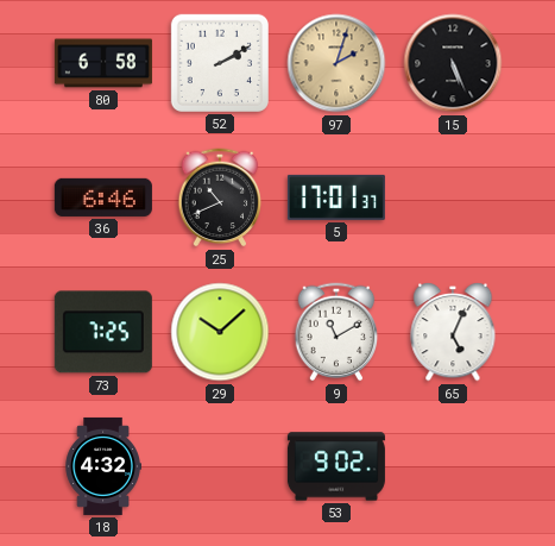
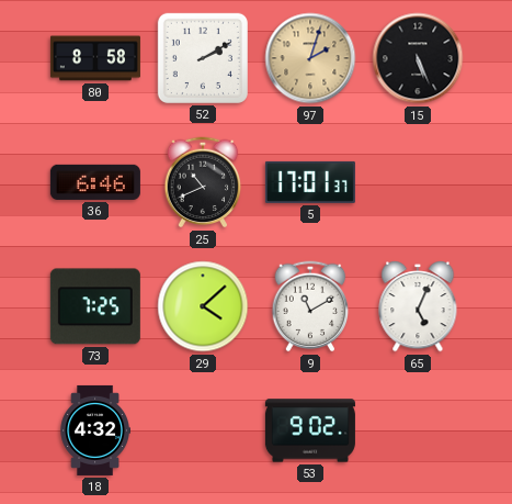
80: 6:58 -> 8:58
29: 10:08 -> 4:08
